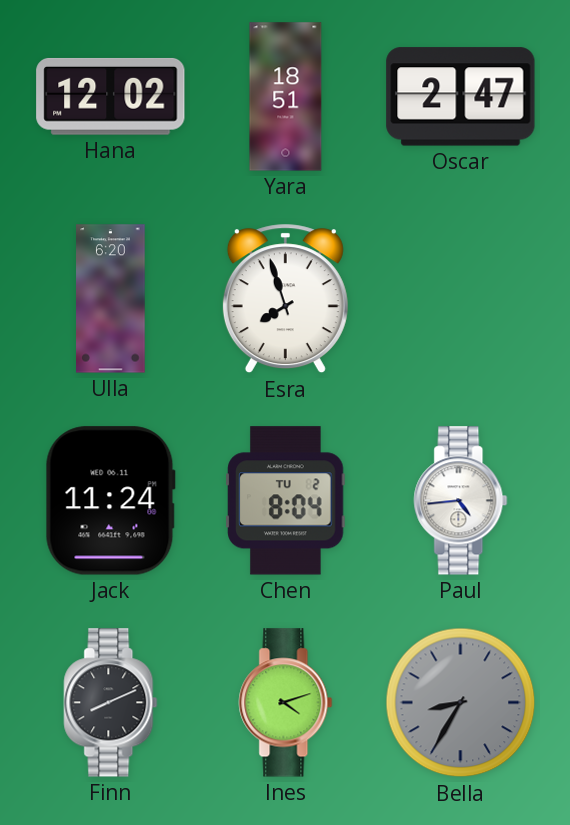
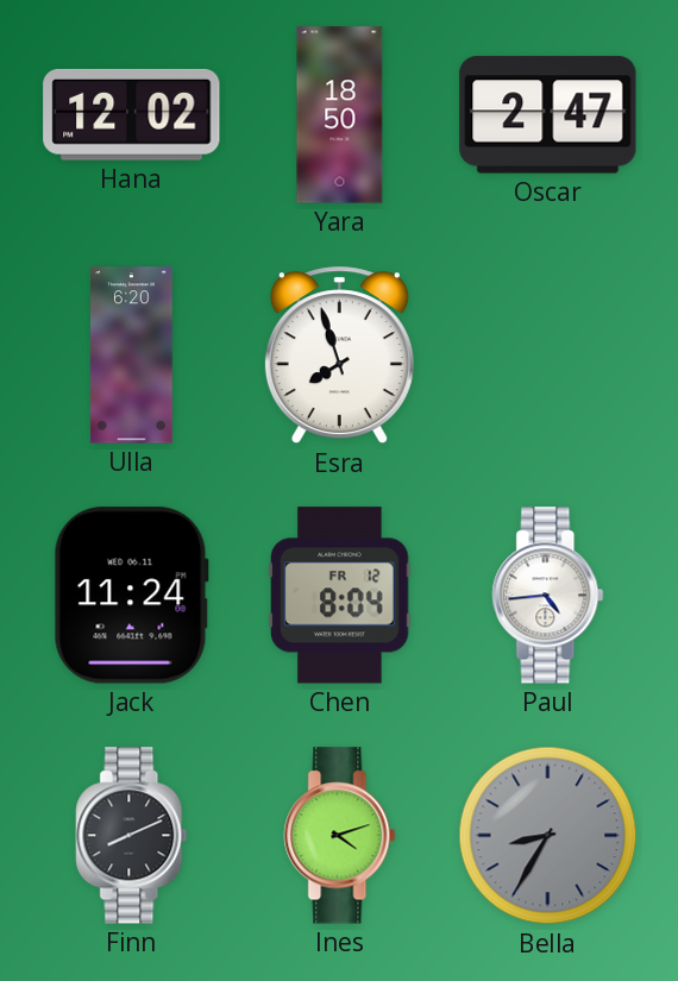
Yara: 18:51 -> 18:50
Chen date: TU 2 -> FR 12
